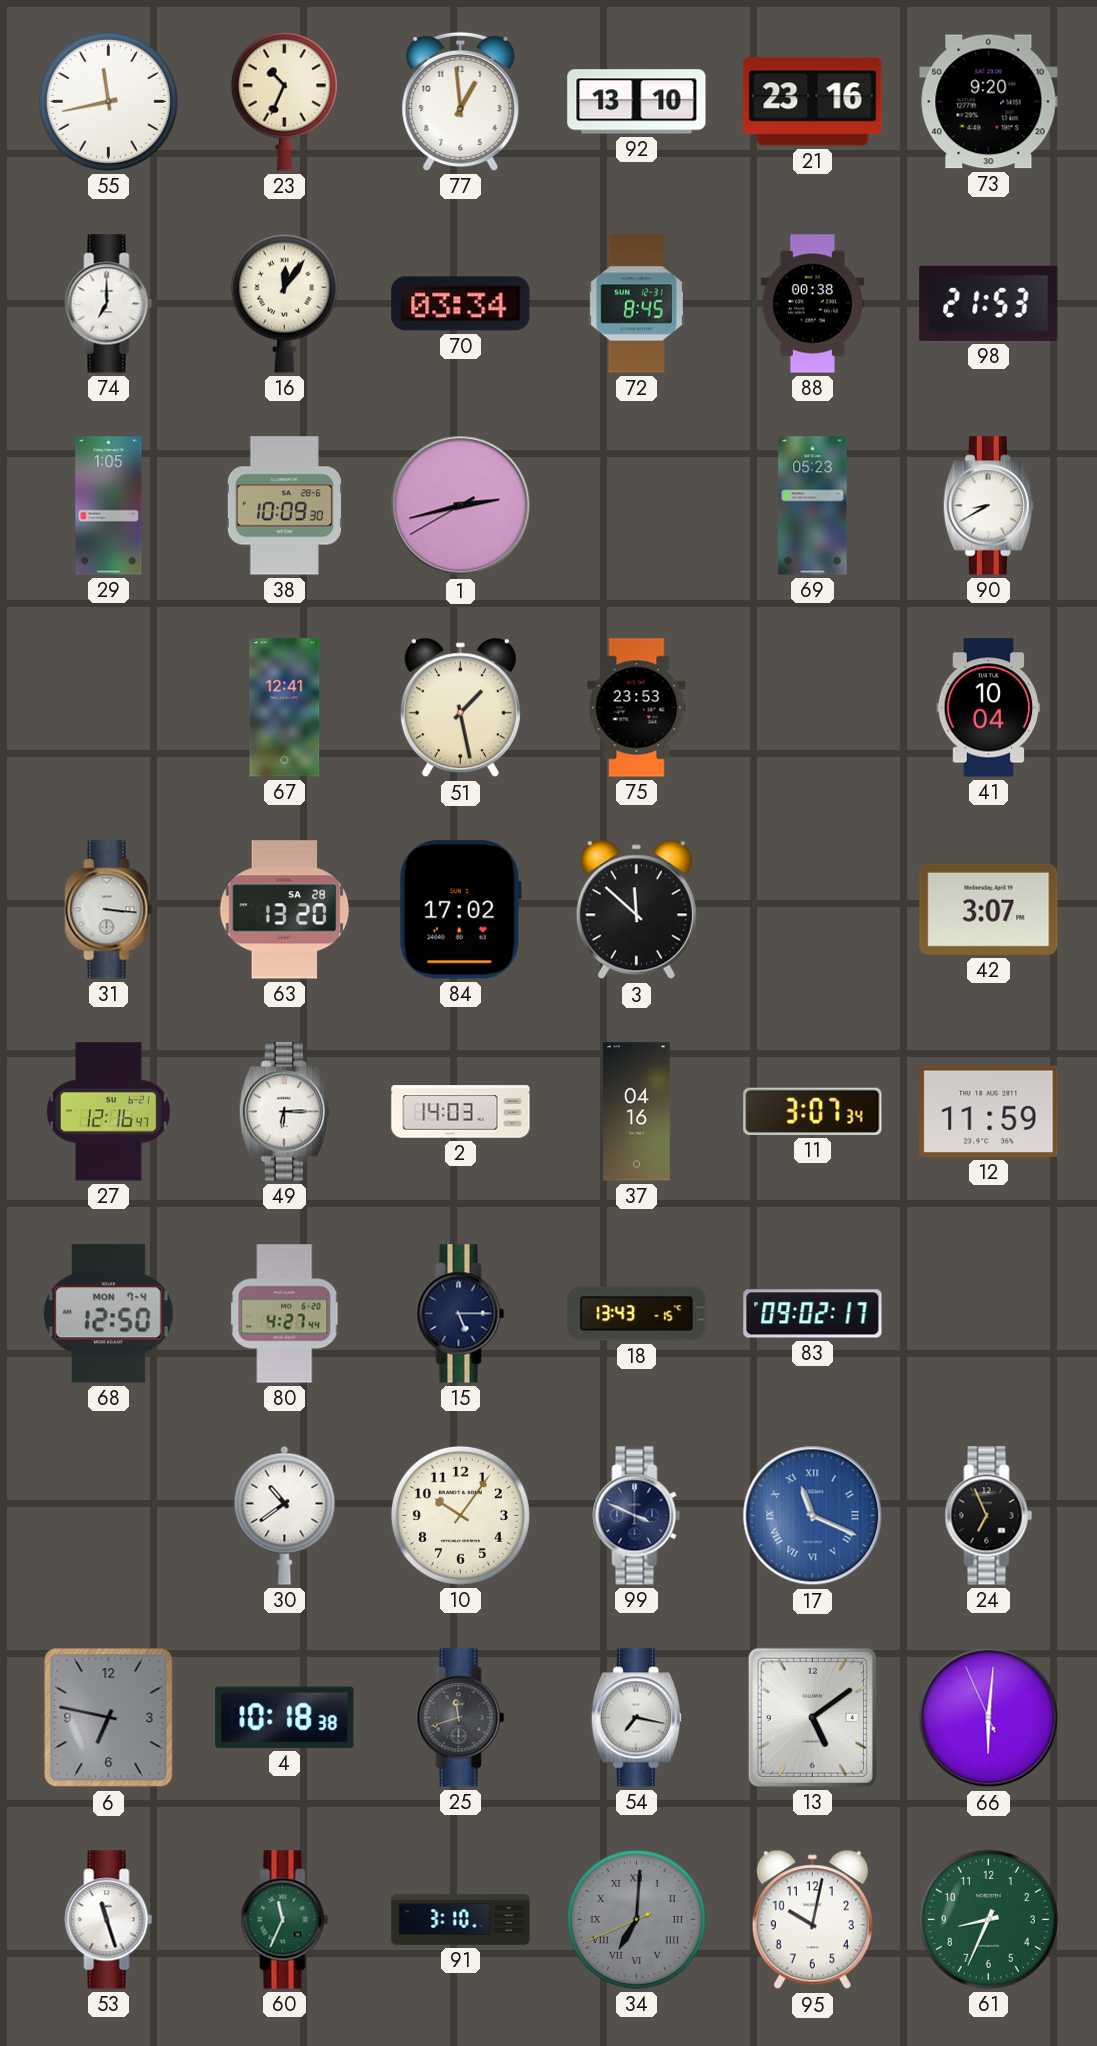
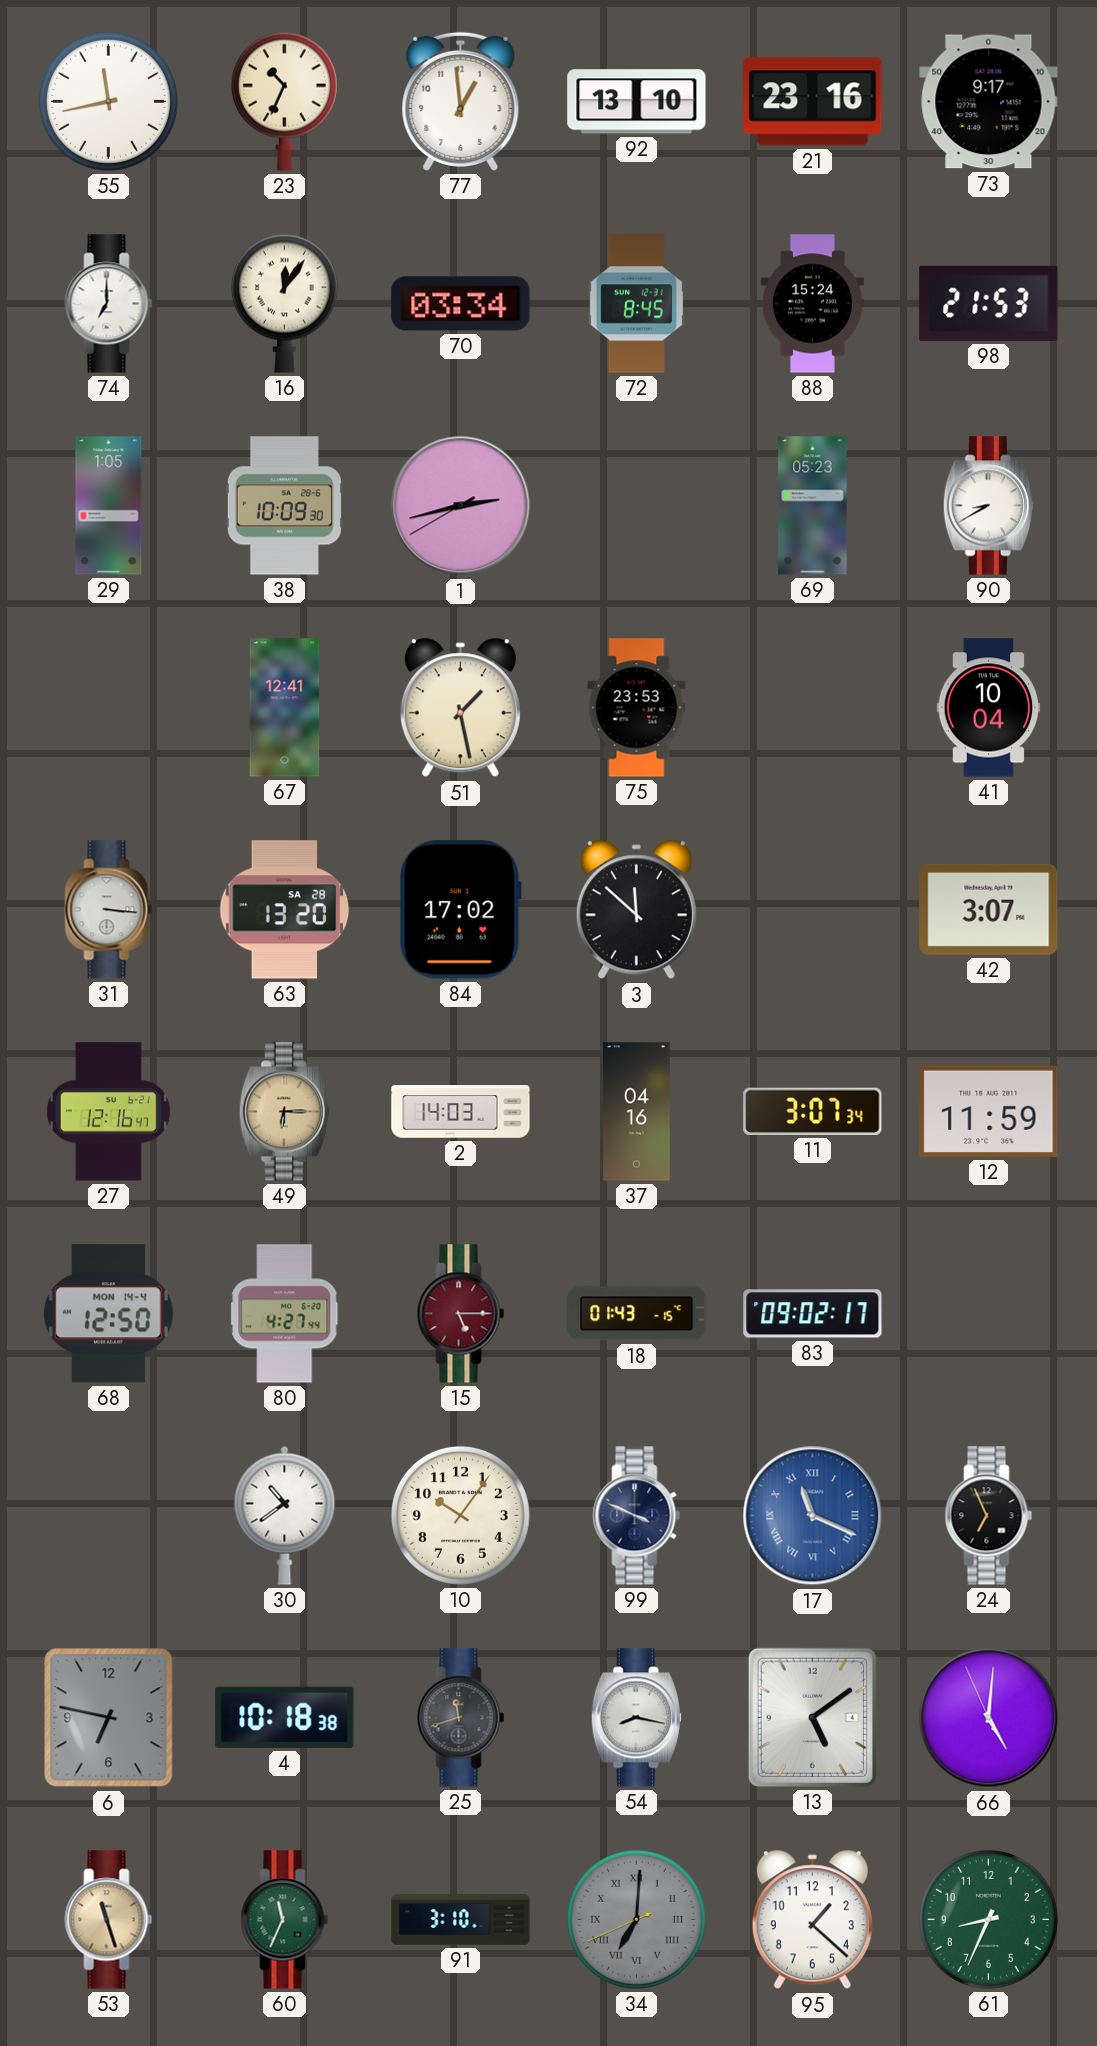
73: 9:20 -> 9:17
88: 00:38 -> 15:24
49 dial: white -> champagne
68 date: MON 7-4 -> MON 14-4
15 dial: navy -> burgundy
18: 13:43 -> 01:43
54: 7:17 -> 8:17
66: 6:00 -> 5:00
53 dial: white -> champagne
95: 10:02 -> 1:22
